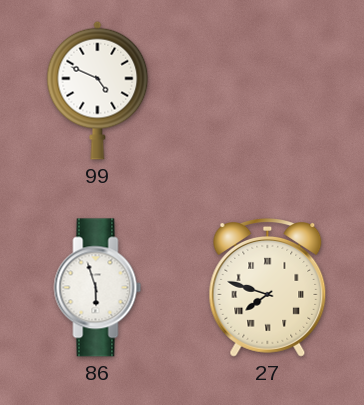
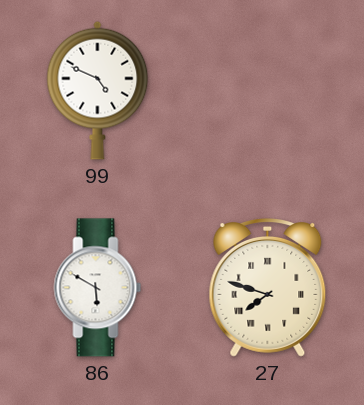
86: 5:57 -> 5:50
